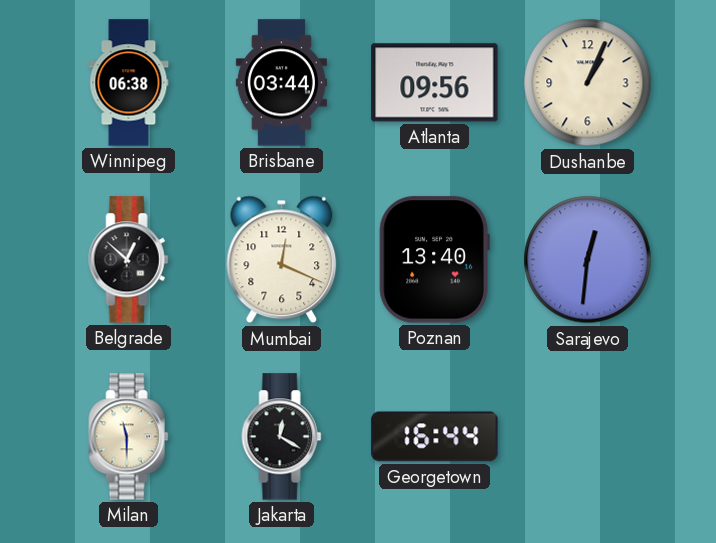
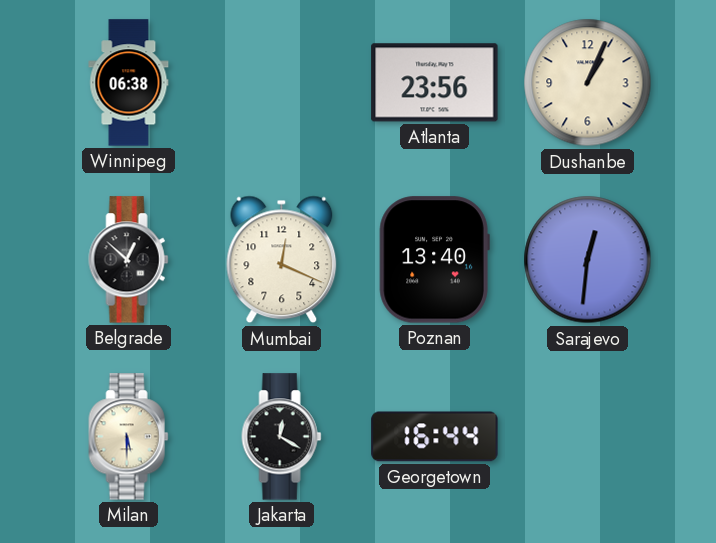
Brisbane: 03:44 -> none
Atlanta: 09:56 -> 23:56
Milan: 11:30 -> 5:30
